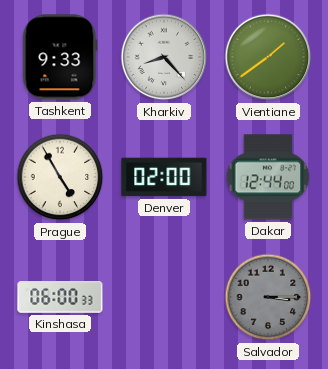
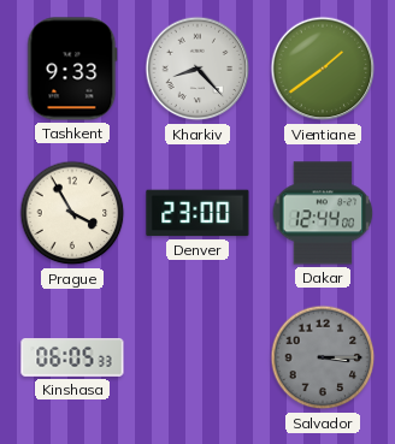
Prague: 4:55 -> 3:55
Denver: 02:00 -> 23:00
Kinshasa: 06:00 -> 06:05
